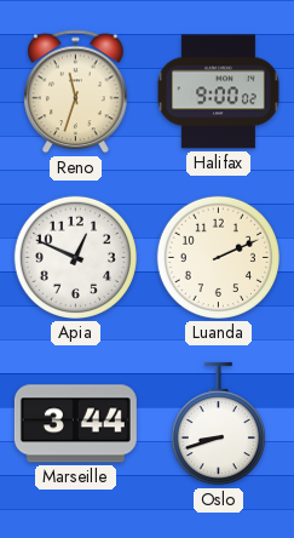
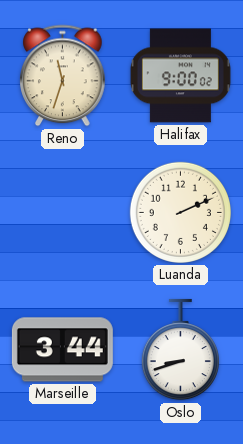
Apia: 12:49 -> none
